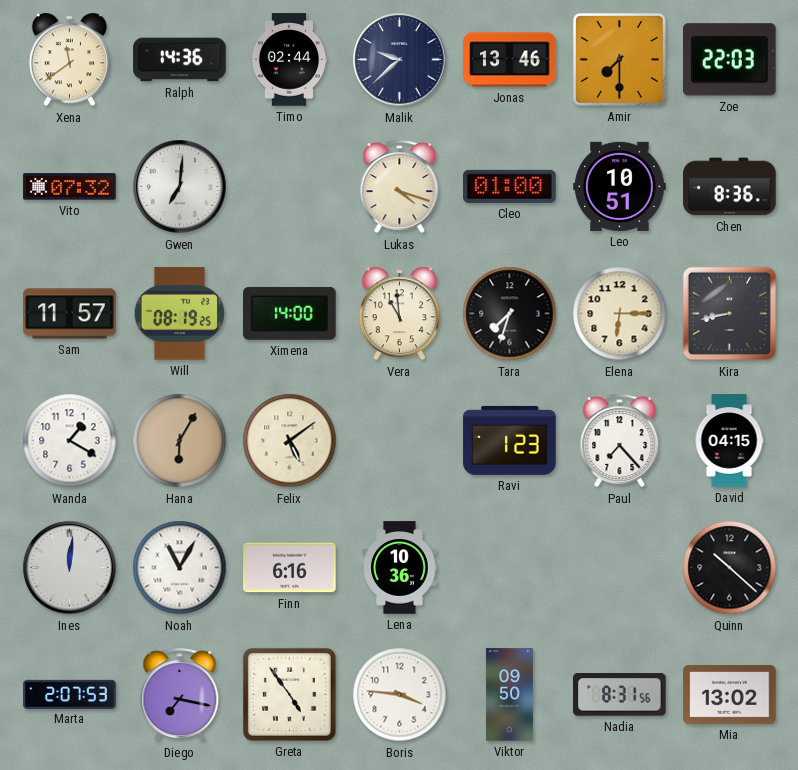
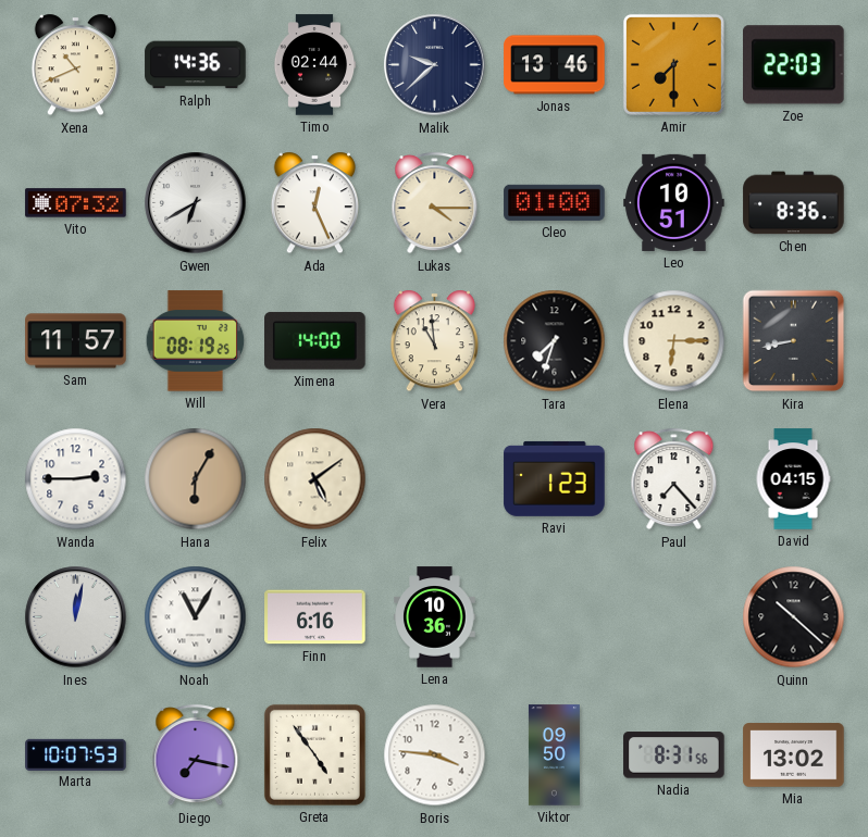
Xena: 11:39 -> 10:41
Gwen: 7:01 -> 6:40
Ada: none -> 12:26
Lukas: 4:18 -> 4:15
Wanda: 1:20 -> 2:45
Ines: 12:01 -> 12:02
Marta: 2:07 -> 10:07
